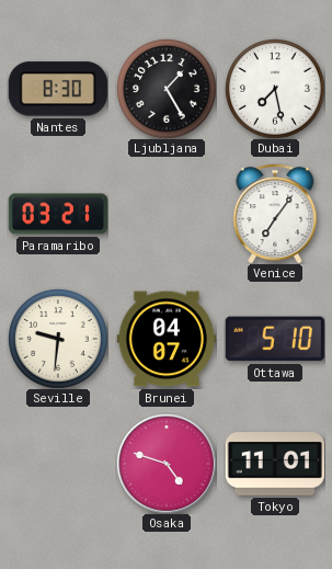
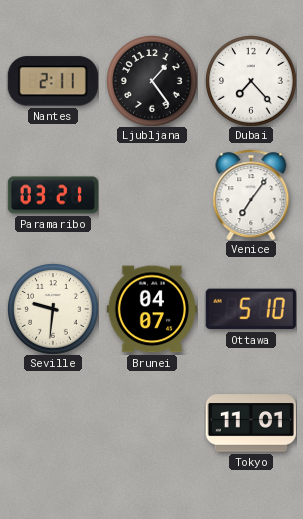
Nantes: 8:30 -> 2:11
Ljubljana: 1:25 -> 1:24
Dubai: 7:28 -> 7:23
Osaka: 4:48 -> none
